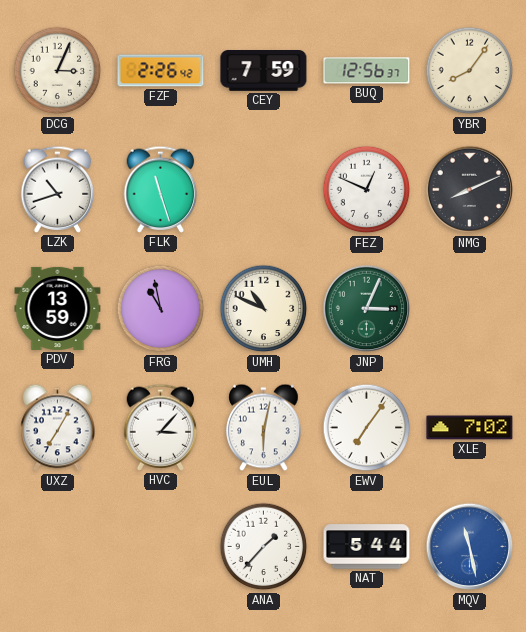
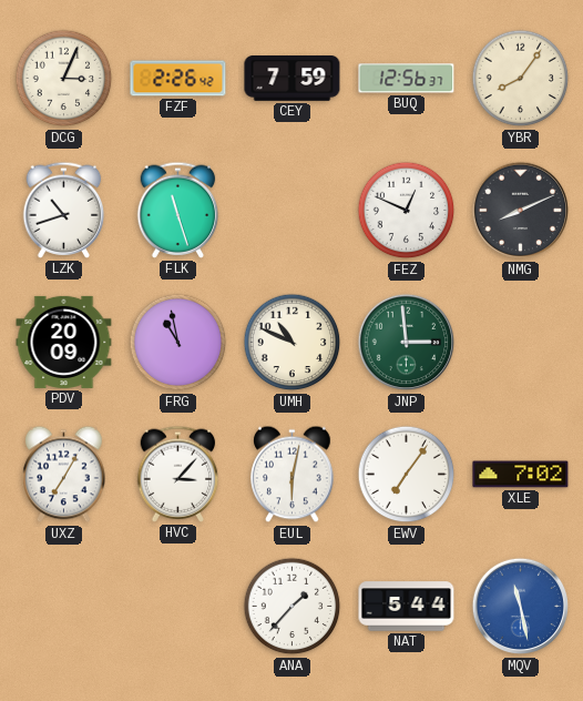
PDV: 13:59 -> 20:09
JNP: 3:04 -> 2:59
